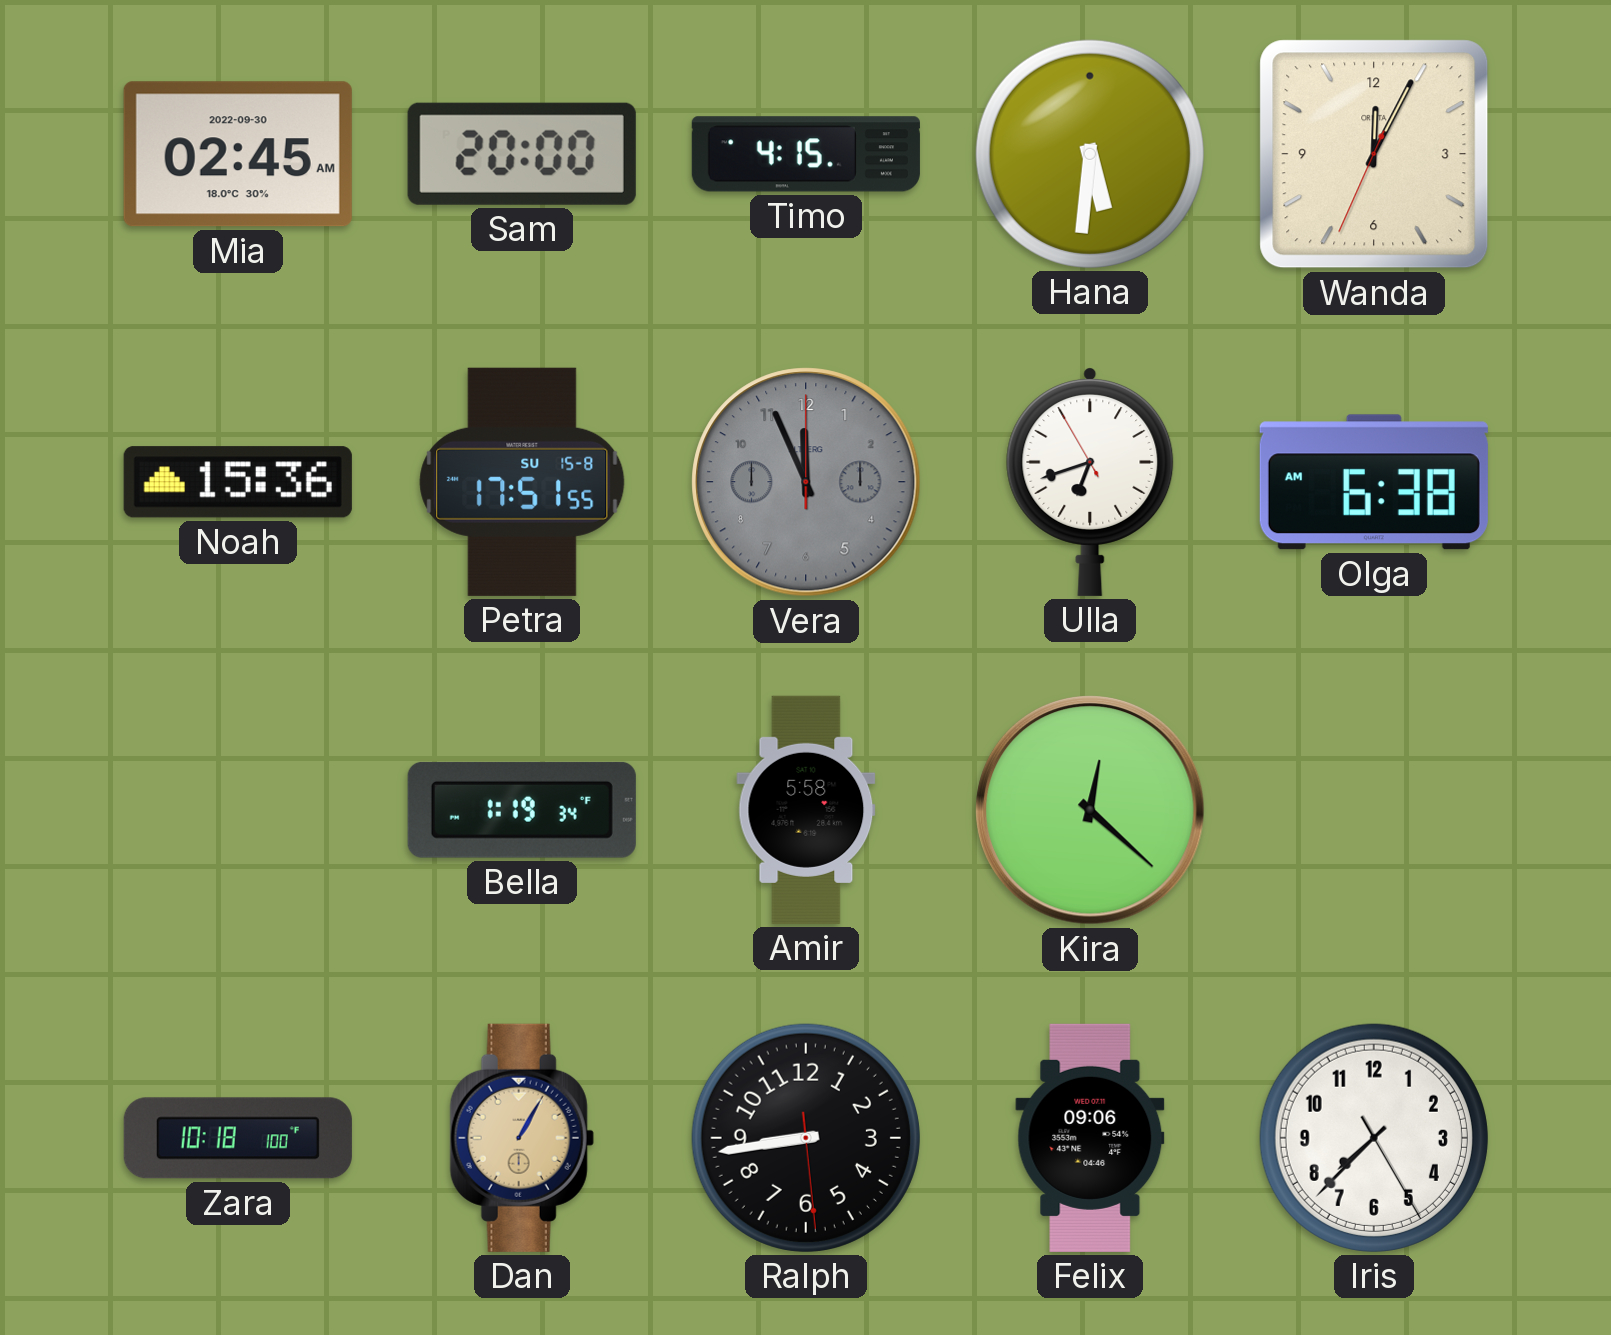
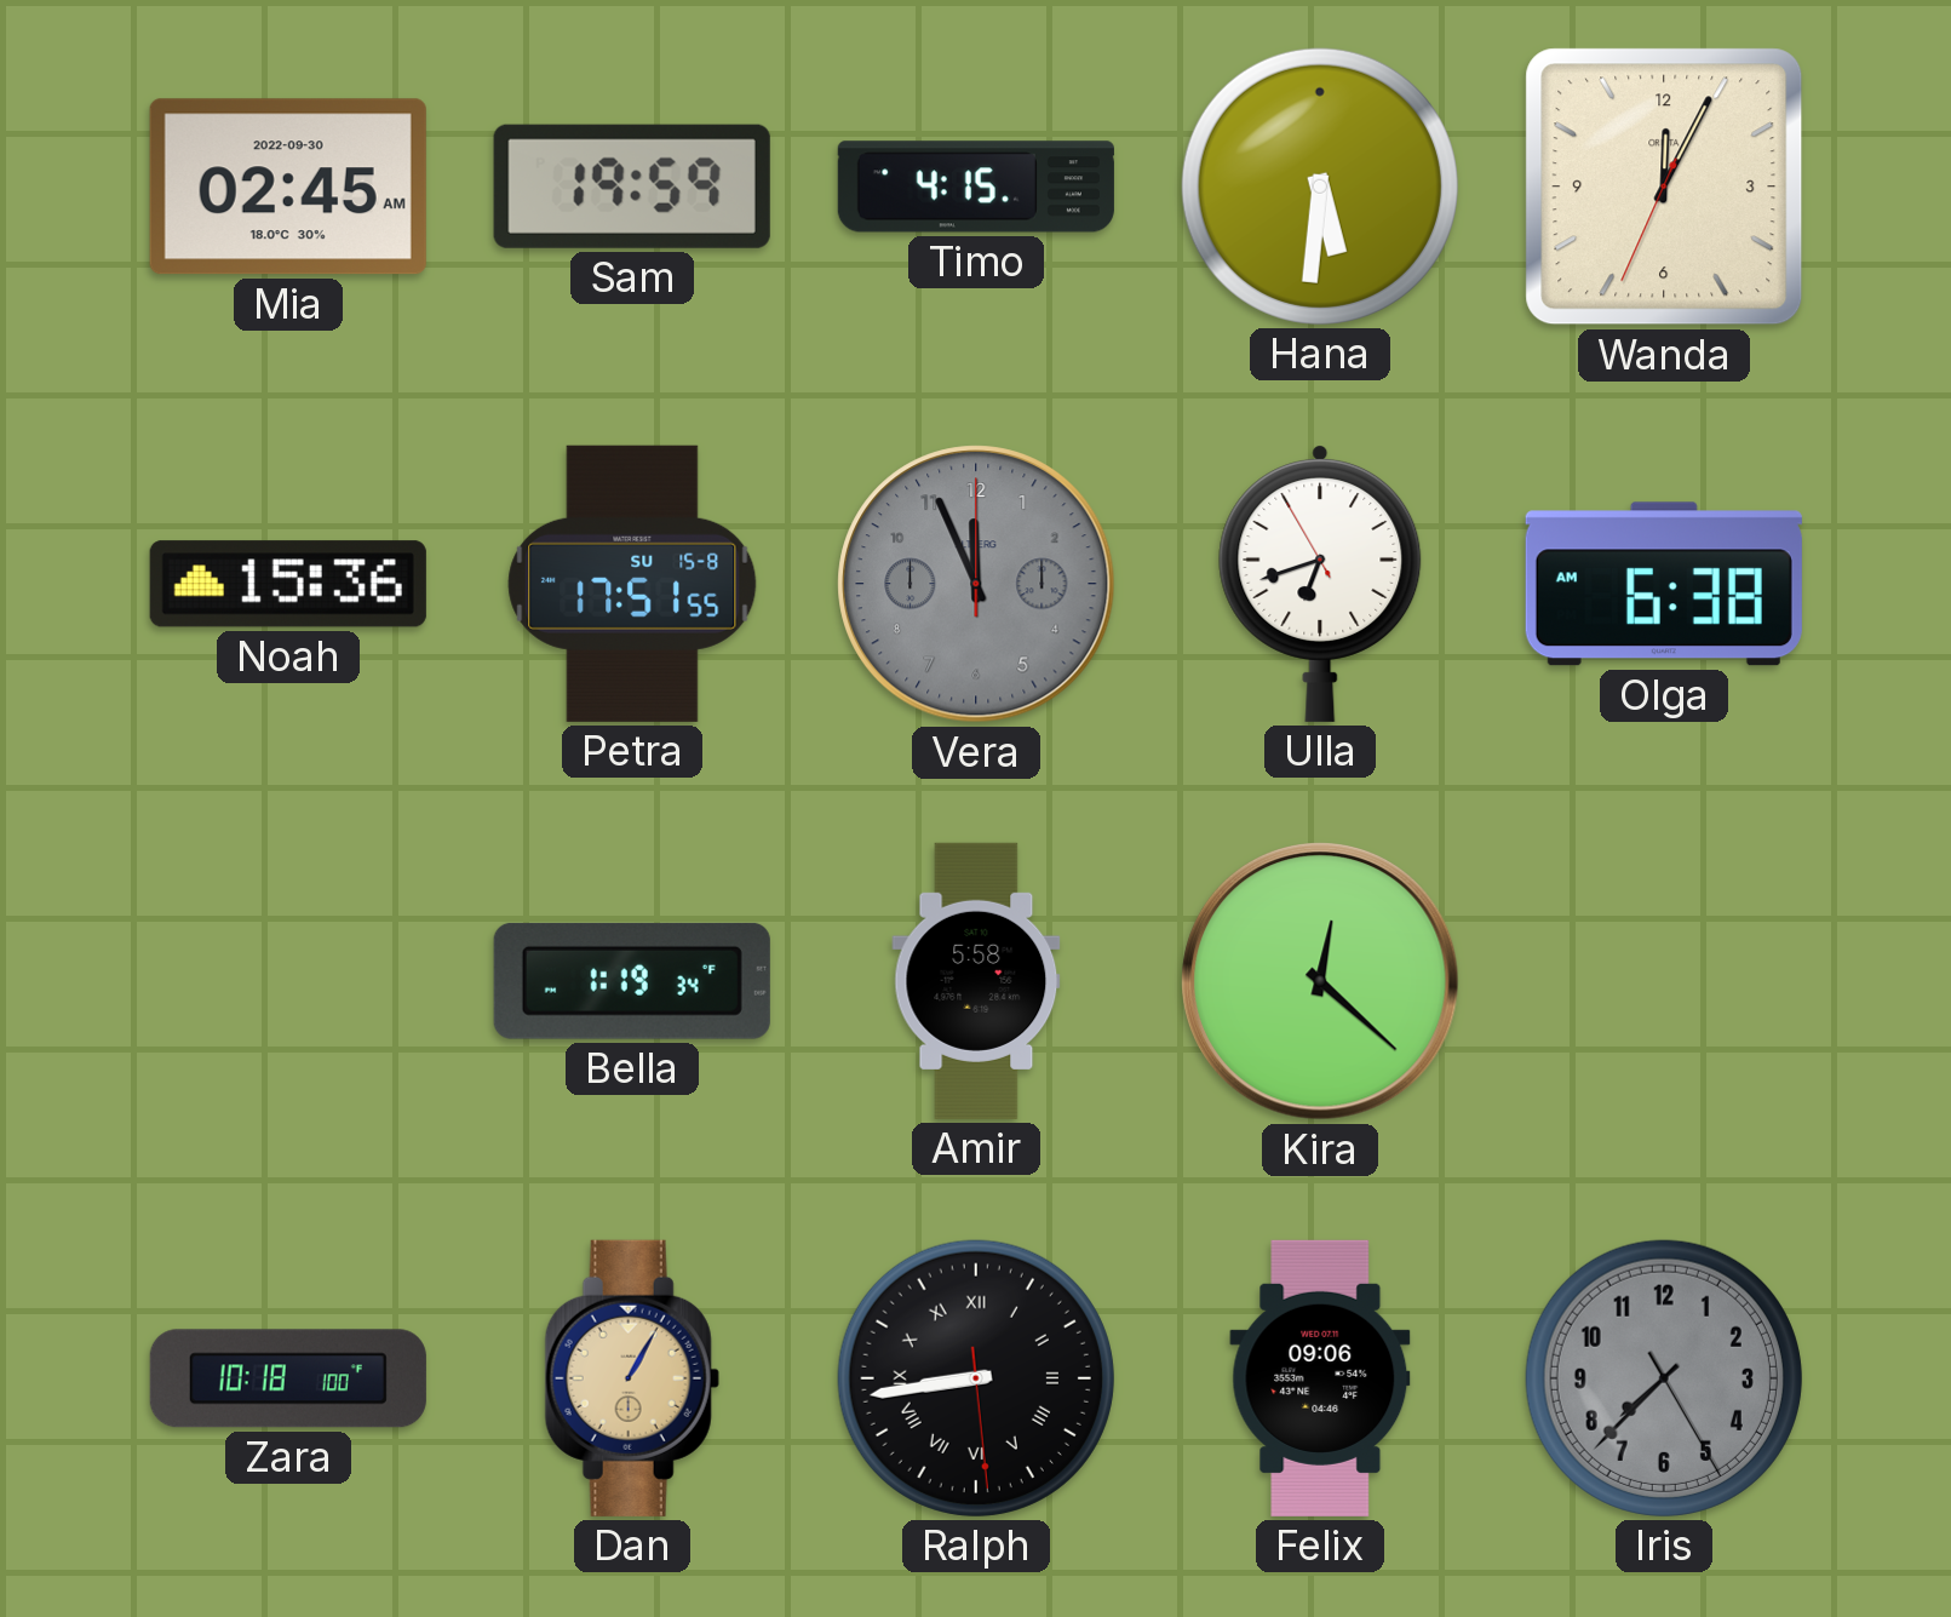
Sam: 20:00 -> 19:59
Ralph numerals: Arabic -> Roman
Iris dial: white -> grey
